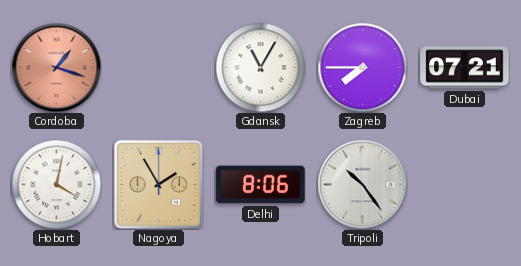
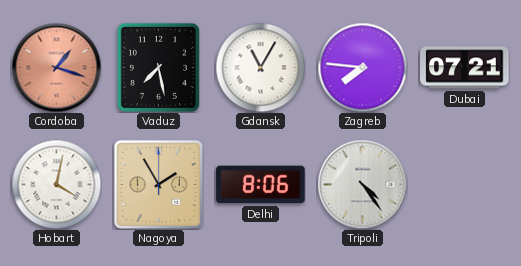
Vaduz: none -> 7:28
Zagreb: 7:45 -> 7:46
Tripoli: 10:24 -> 4:24
